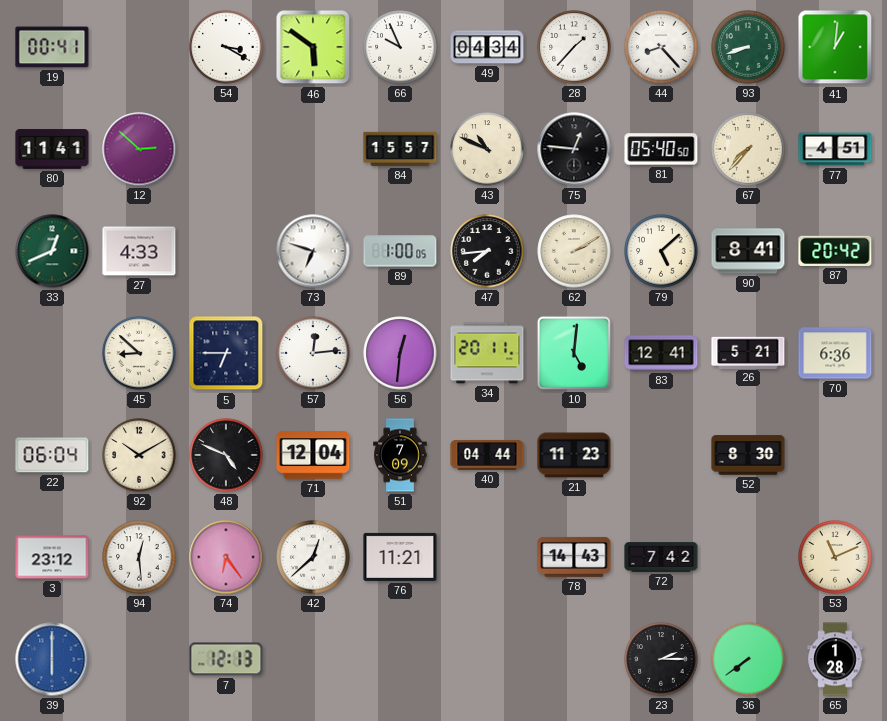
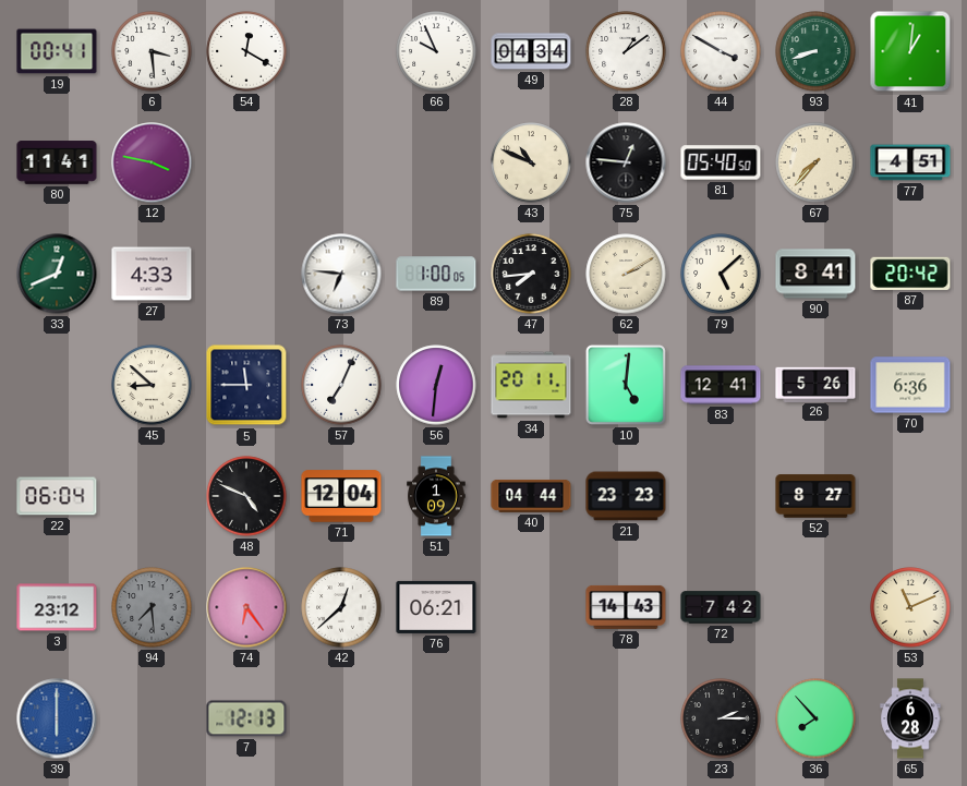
6: none -> 3:29
54: 3:20 -> 12:20
46: 5:51 -> none
28: 1:37 -> 1:09
44: 8:23 -> 3:50
12: 2:52 -> 3:47
84: 15:57 -> none
73: 6:48 -> 6:46
5: 6:45 -> 11:45
57: 12:14 -> 7:04
26: 5:21 -> 5:26
92: 10:10 -> none
51: 7:09 -> 1:09
21: 11:23 -> 23:23
52: 8:30 -> 8:27
94: 12:29 -> 7:29
94 dial: white -> grey
76: 11:21 -> 06:21
36: 7:39 -> 7:53
65: 1:28 -> 6:28
